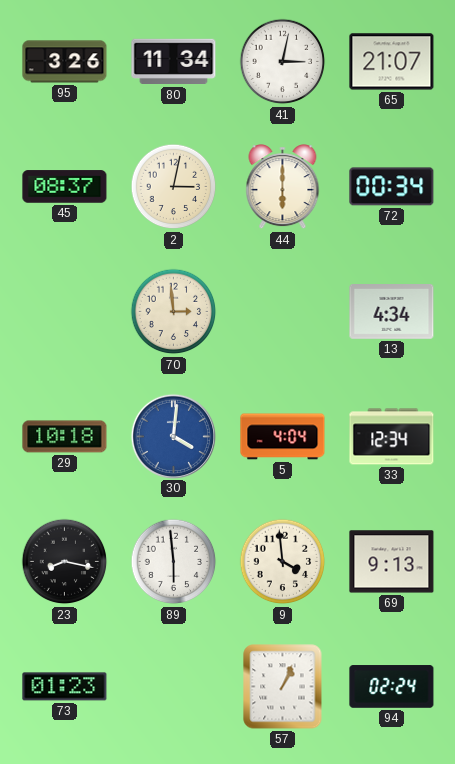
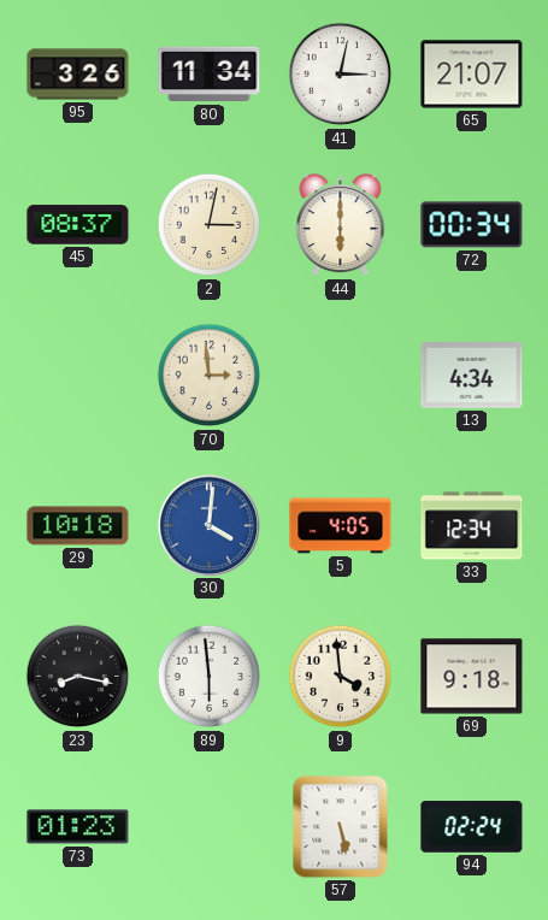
5: 4:04 -> 4:05
69: 9:13 -> 9:18
57: 1:04 -> 5:28
